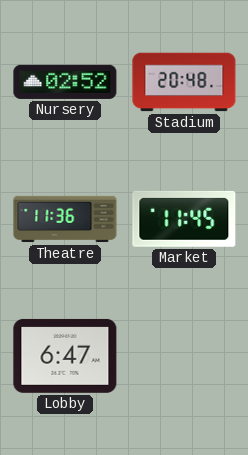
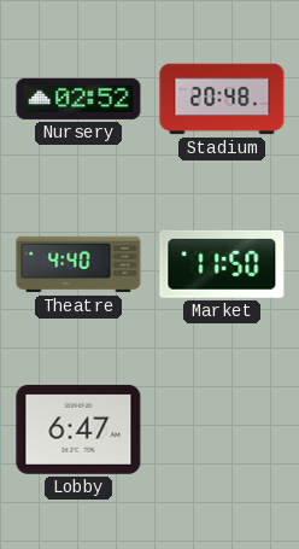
Theatre: 11:36 -> 4:40
Market: 11:45 -> 11:50
